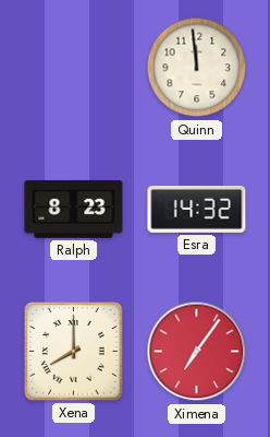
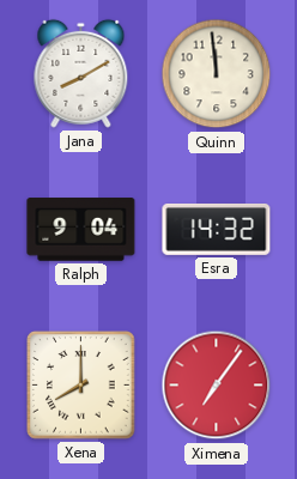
Jana: none -> 8:10
Ralph: 8:23 -> 9:04
